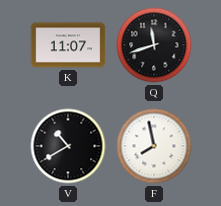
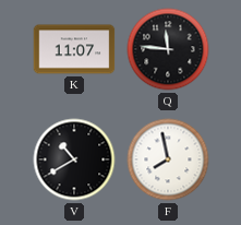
Q: 11:42 -> 11:46
